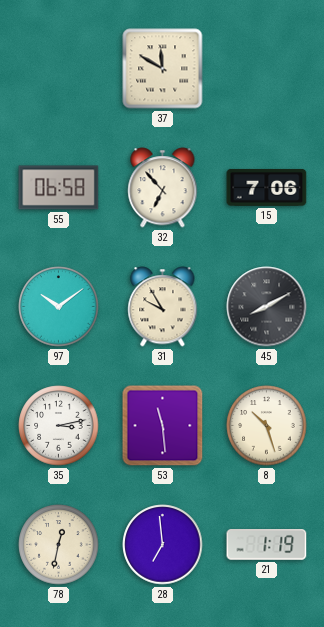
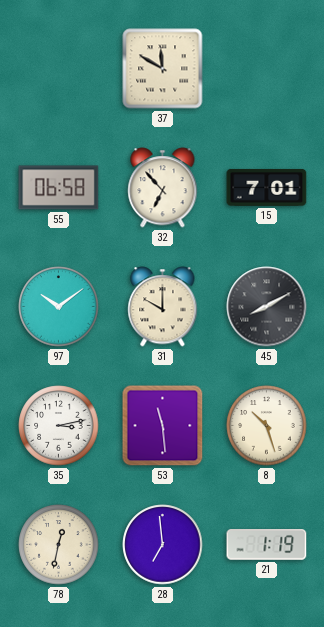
15: 7:06 -> 7:01
31: 9:55 -> 10:00
